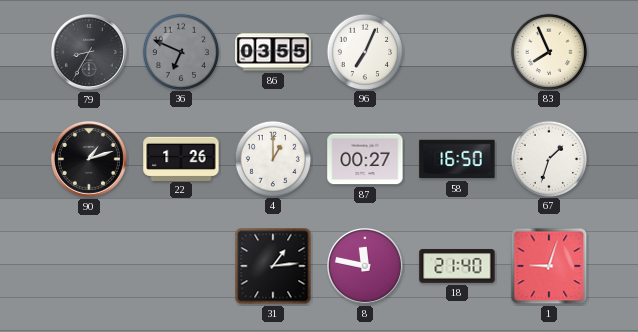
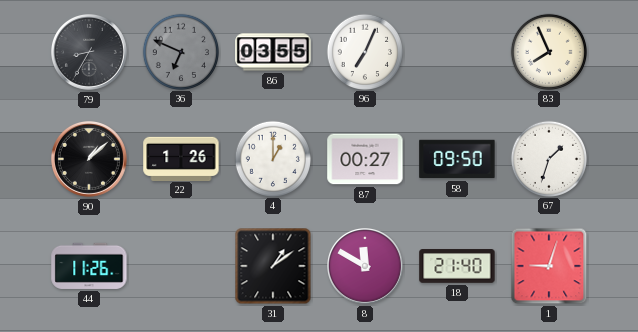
90: 1:12 -> 1:08
58: 16:50 -> 09:50
44: none -> 11:26
31: 1:14 -> 1:09
8: 11:47 -> 11:50
